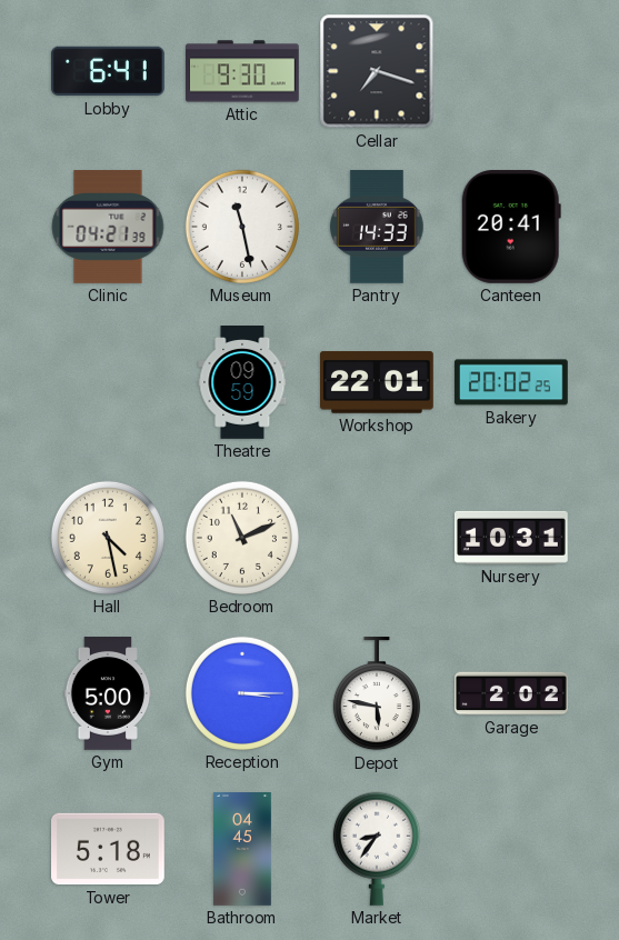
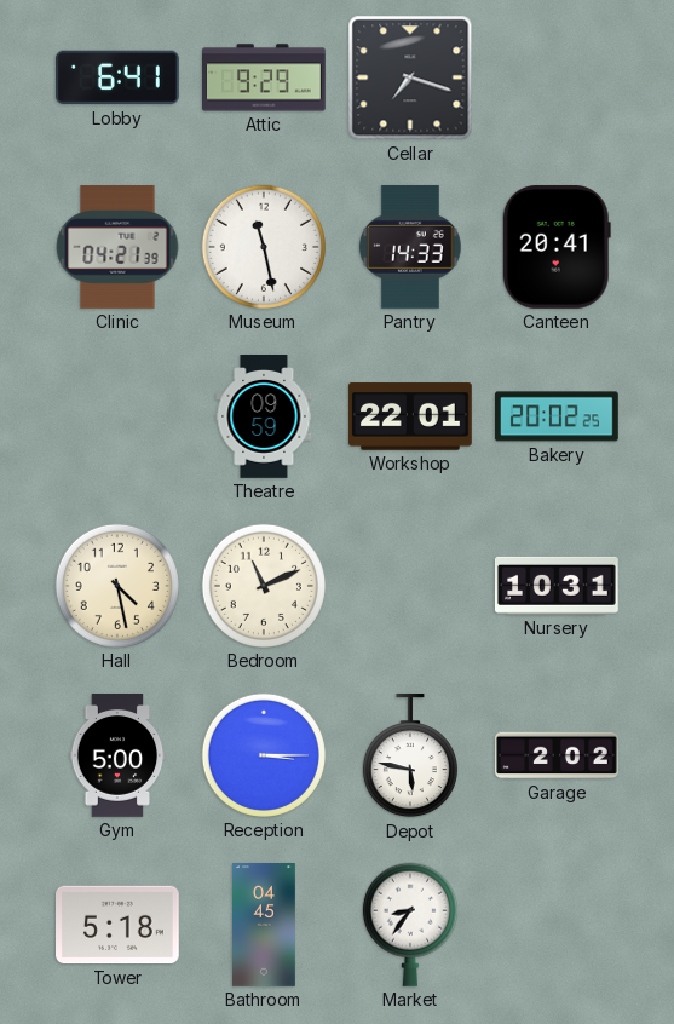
Attic: 9:30 -> 9:29
